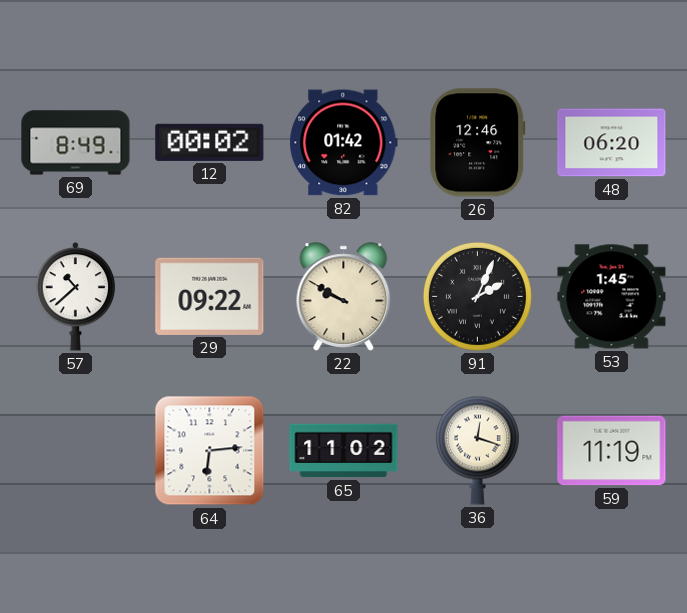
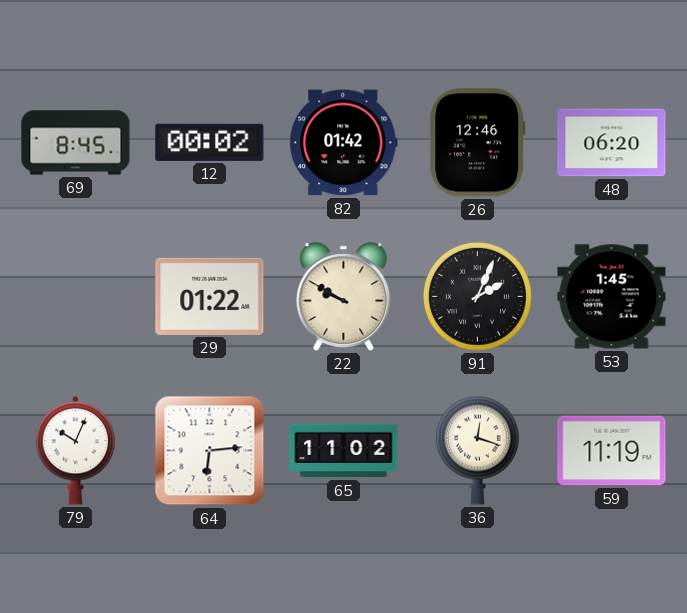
69: 8:49 -> 8:45
57: 10:38 -> none
29: 09:22 -> 01:22
79: none -> 10:04
